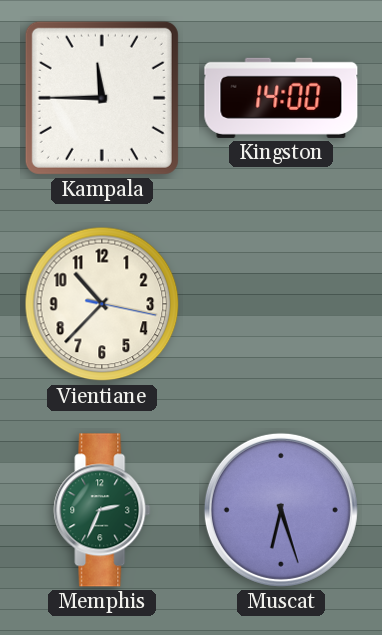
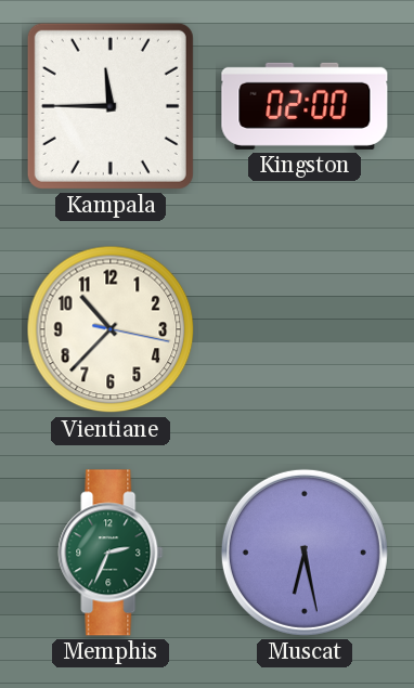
Kingston: 14:00 -> 02:00
Muscat: 6:27 -> 6:28
